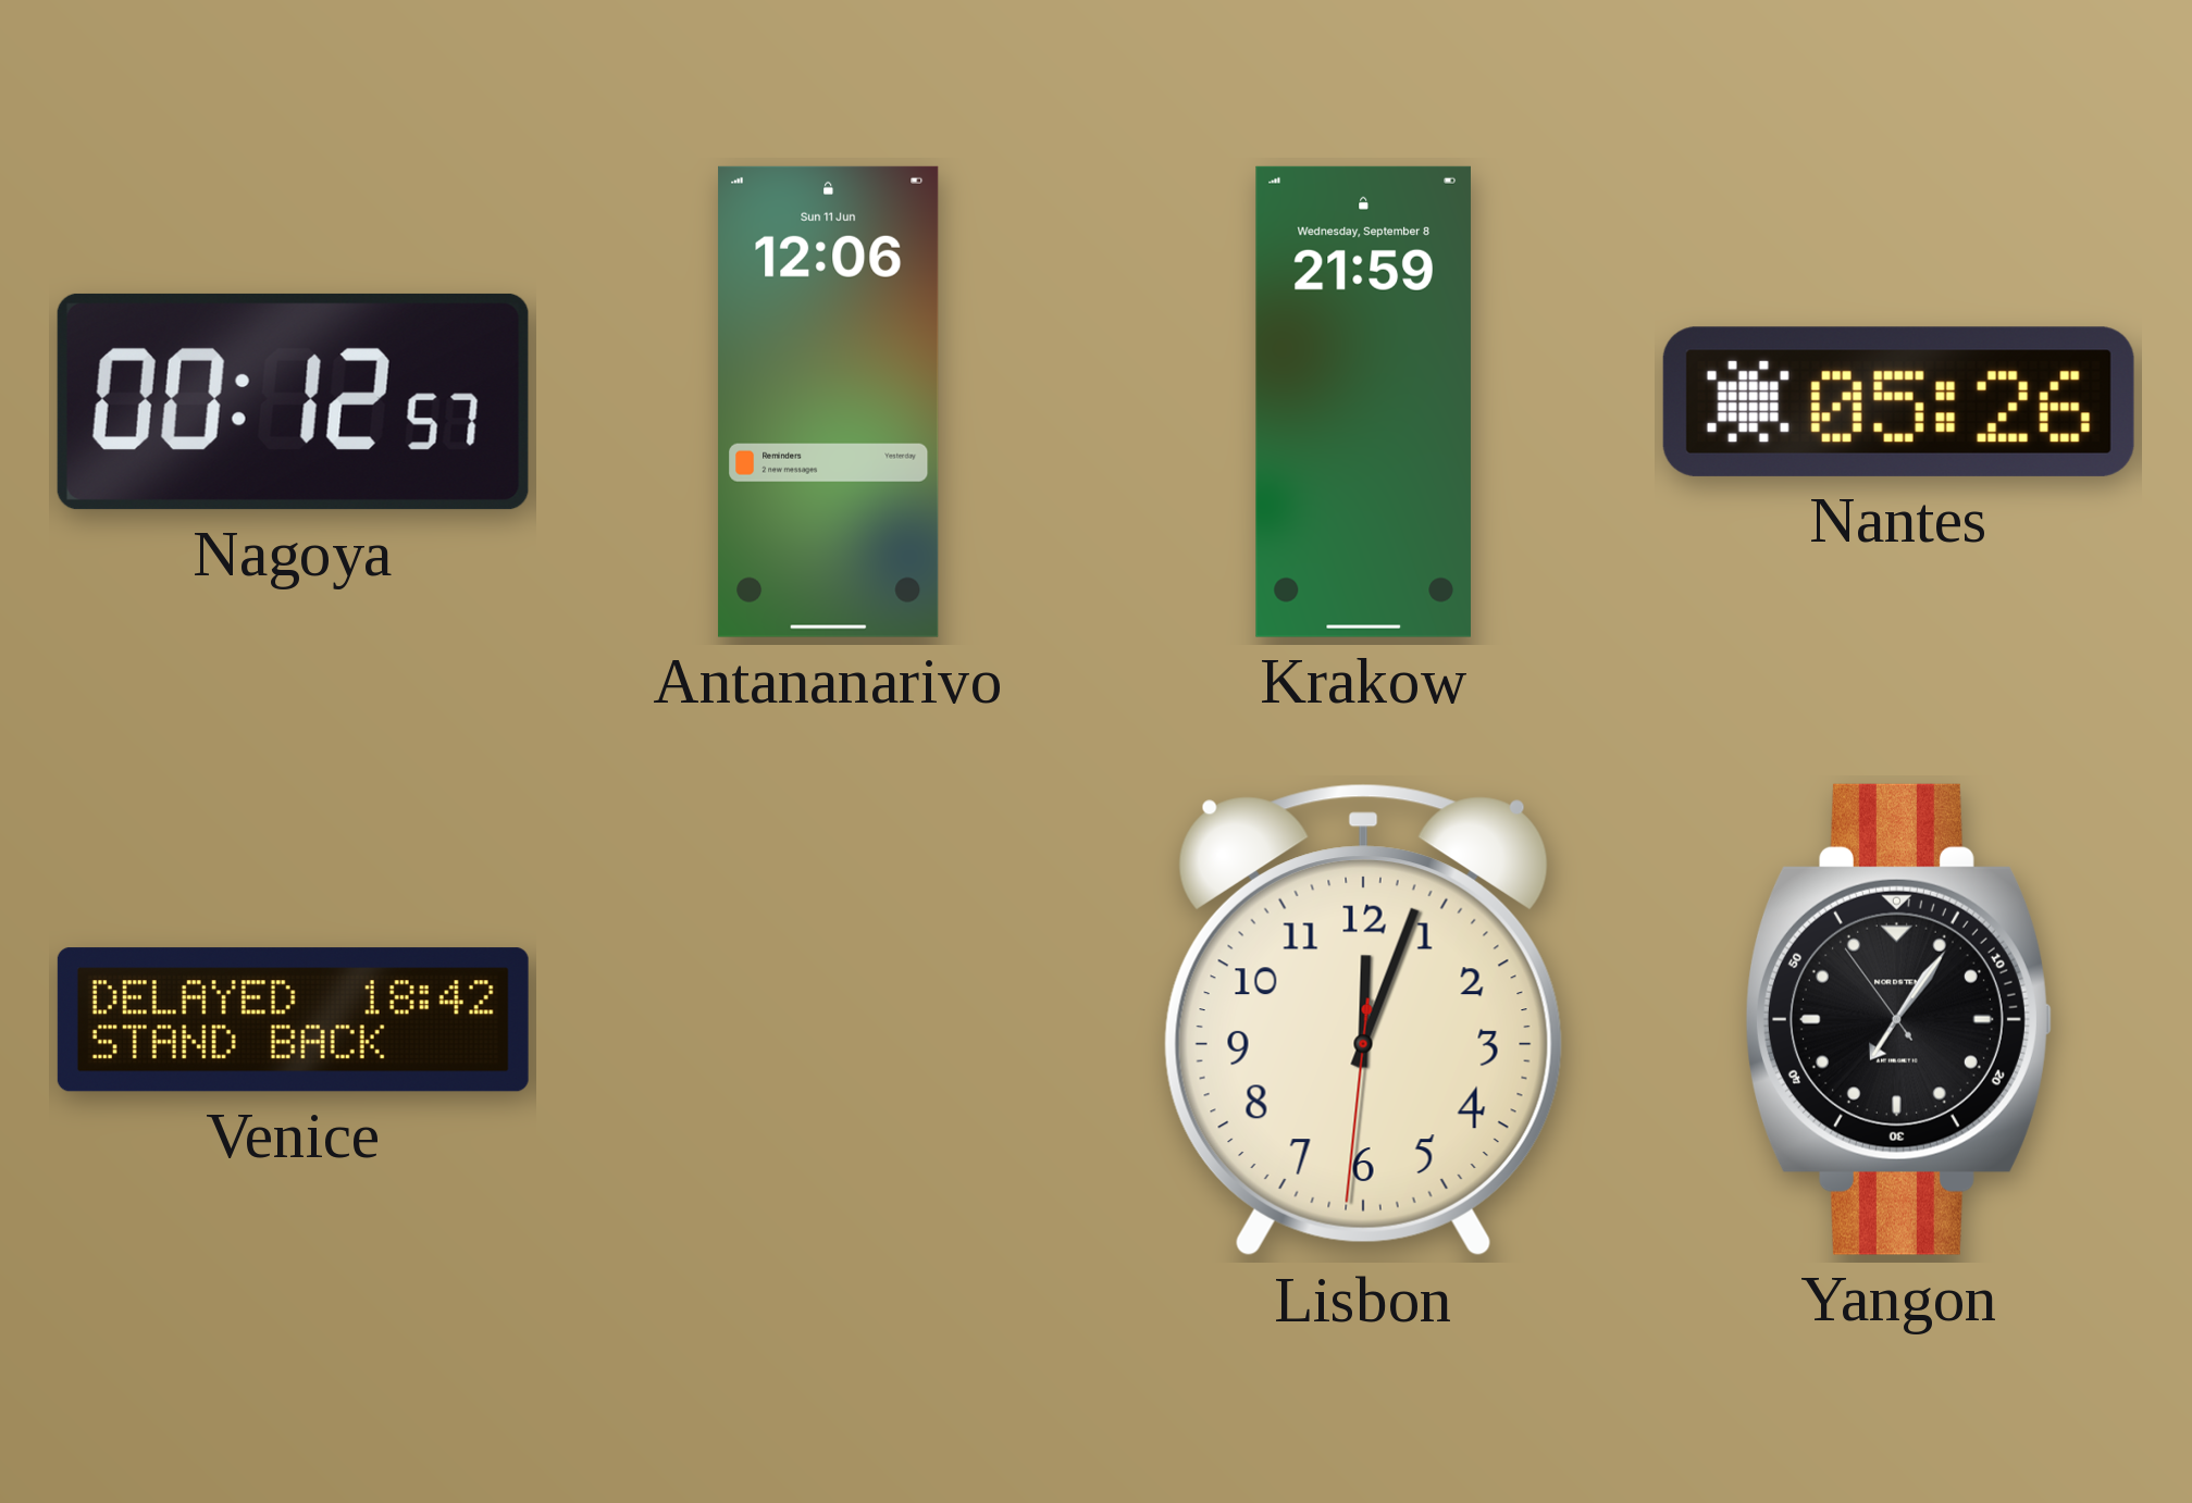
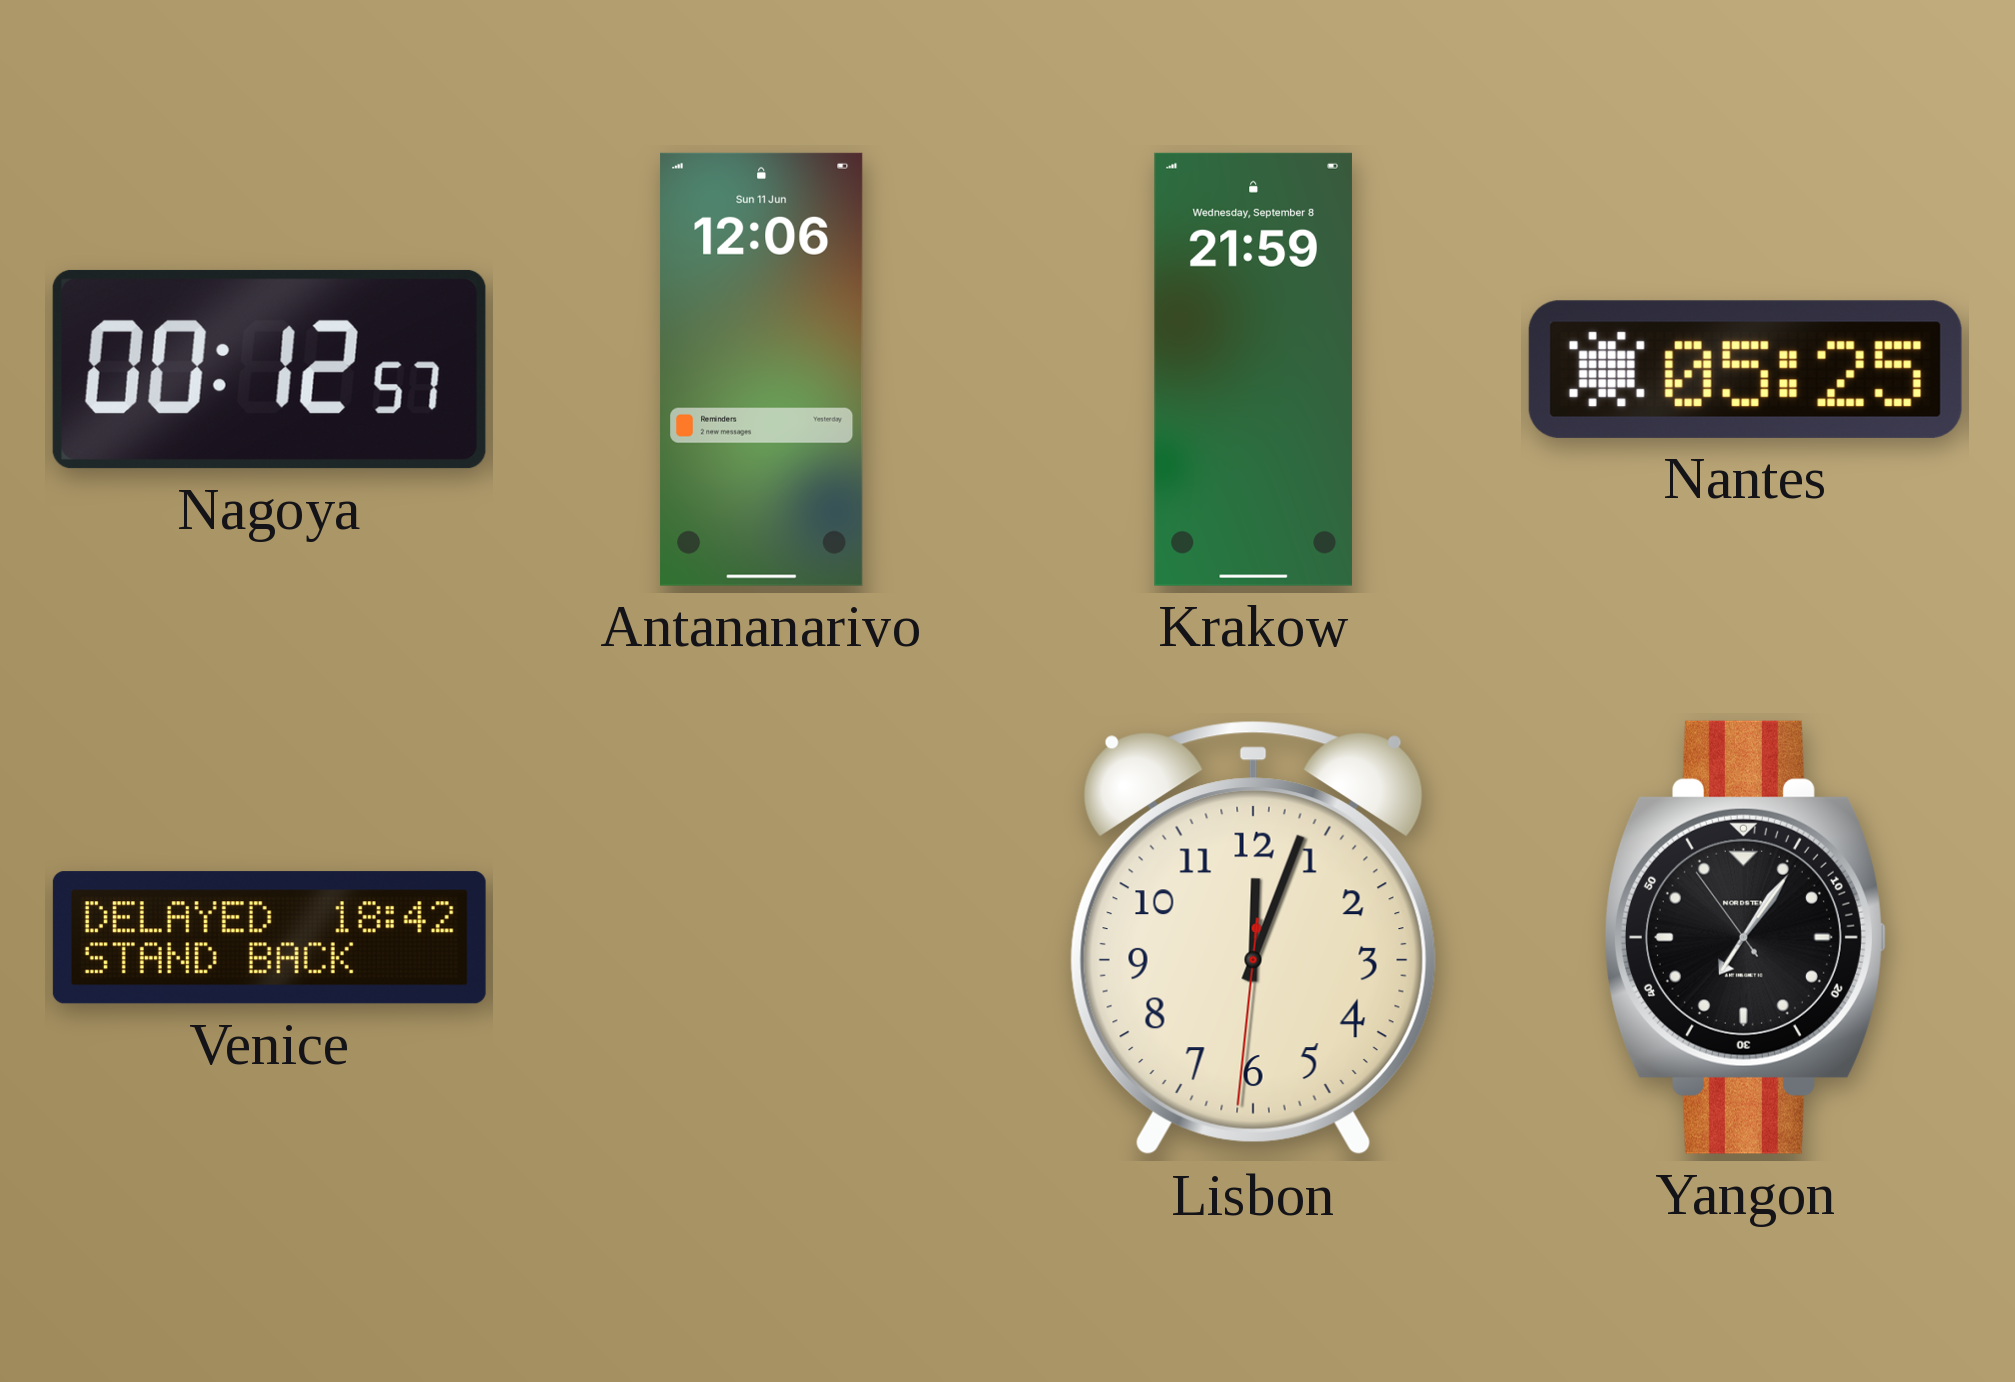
Nantes: 05:26 -> 05:25
